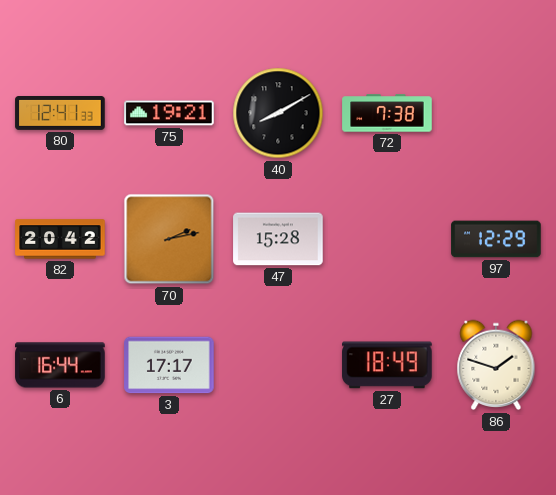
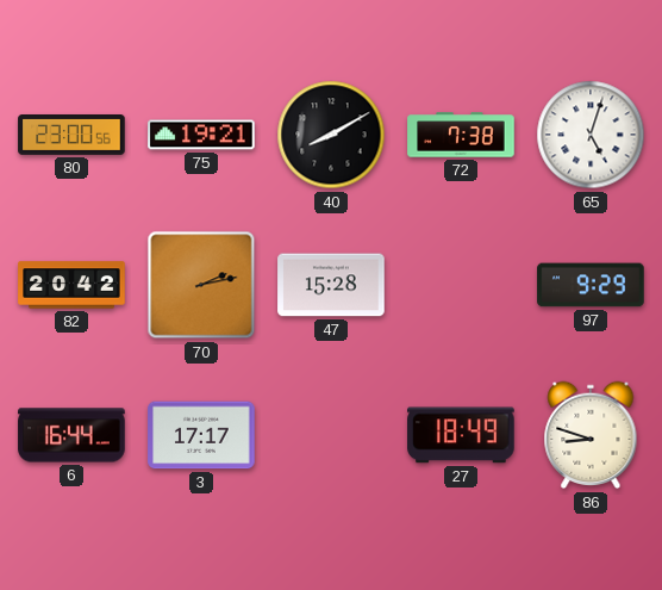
80: 12:41 -> 23:00
65: none -> 5:03
97: 12:29 -> 9:29
86: 1:48 -> 8:48
